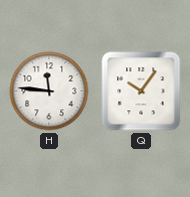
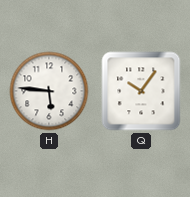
H: 11:46 -> 5:46
